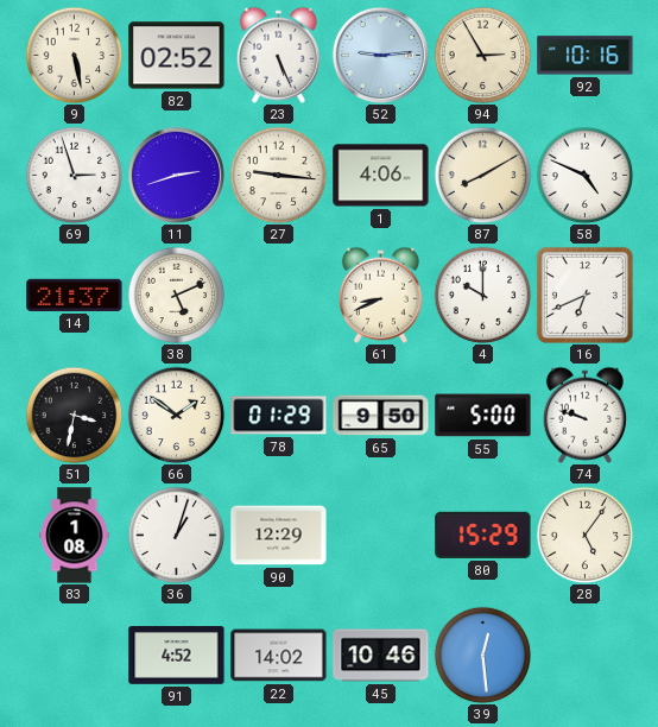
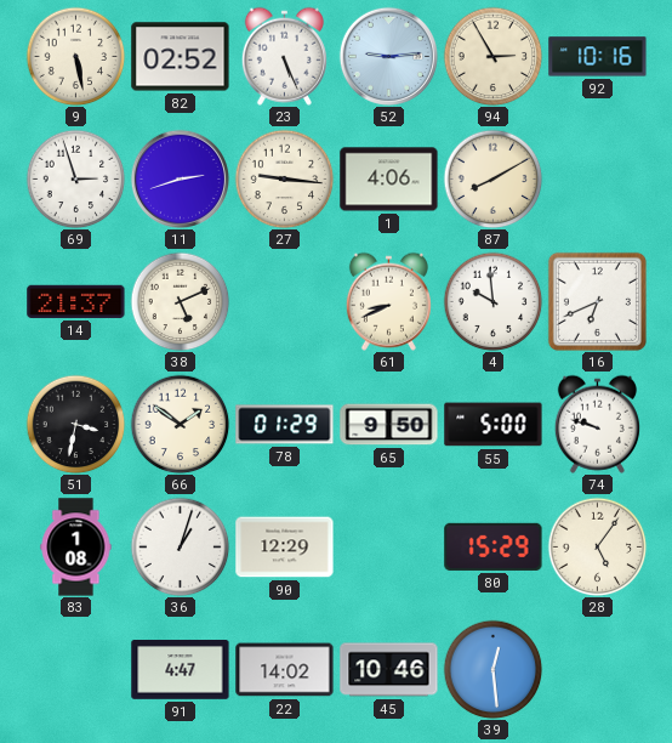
58: 4:49 -> none
4: 10:00 -> 9:59
91: 4:52 -> 4:47
